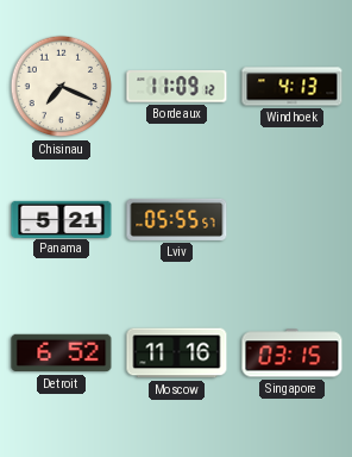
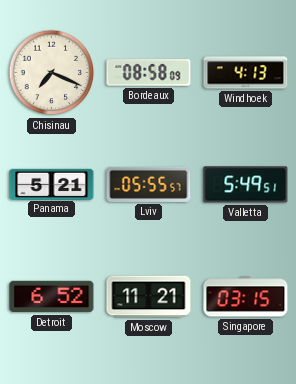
Bordeaux: 11:09 -> 08:58
Valletta: none -> 5:49
Moscow: 11:16 -> 11:21
